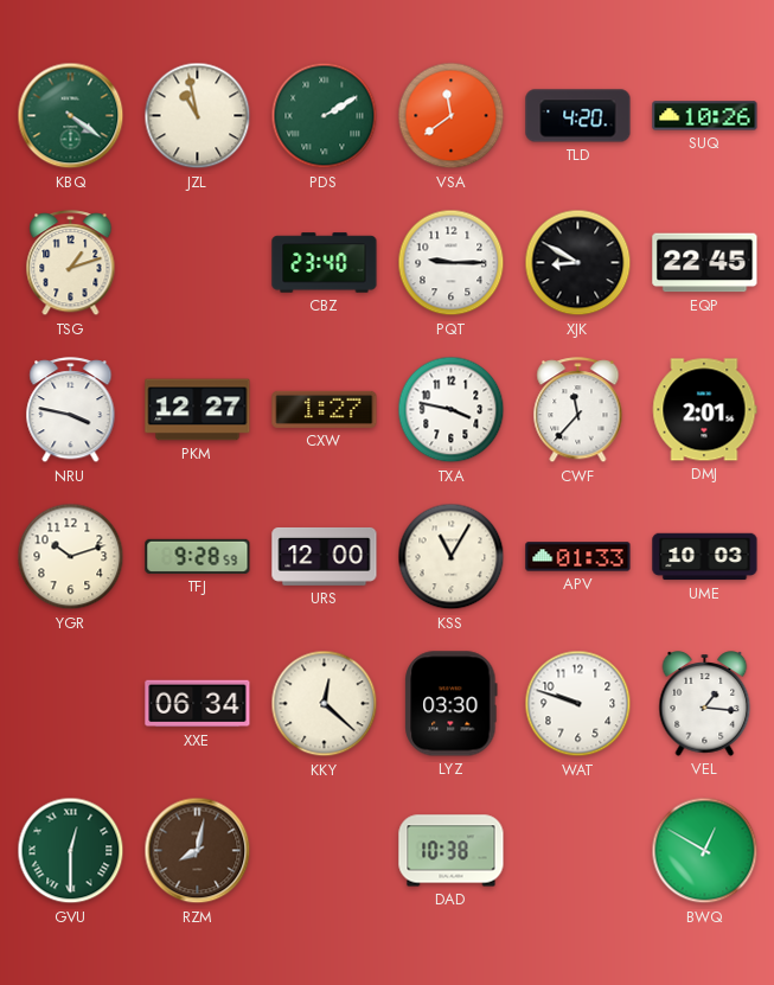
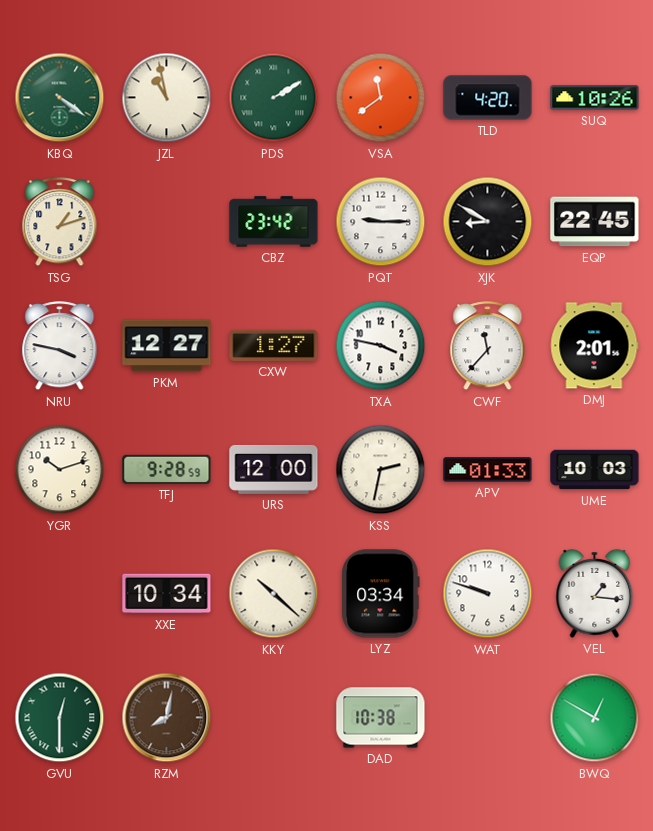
CBZ: 23:40 -> 23:42
KSS: 11:05 -> 2:32
XXE: 06:34 -> 10:34
KKY: 12:22 -> 10:22
LYZ: 03:30 -> 03:34
